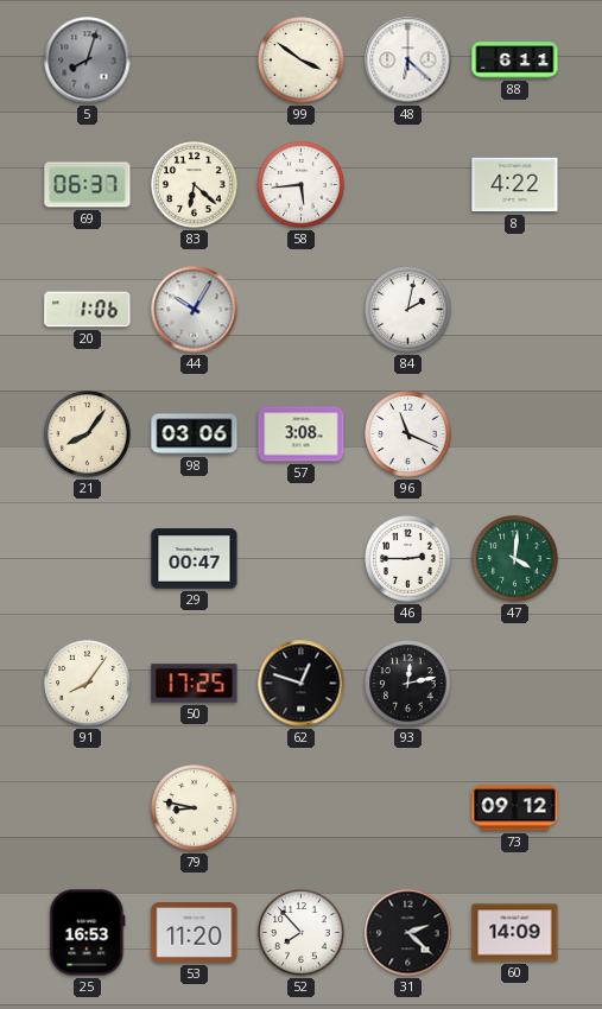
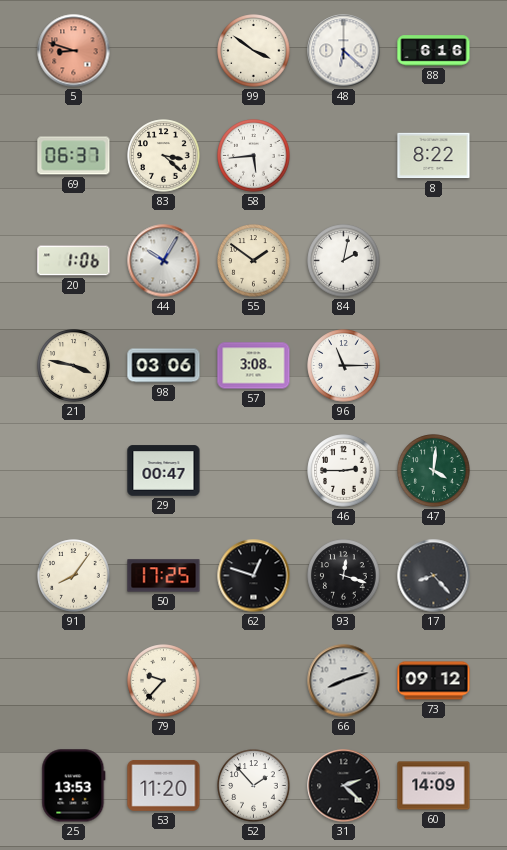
5: 8:03 -> 8:48
5 dial: grey -> salmon
88: 6:11 -> 6:16
83: 6:22 -> 3:22
8: 4:22 -> 8:22
55: none -> 1:51
21: 8:06 -> 3:47
96: 11:19 -> 11:15
93: 12:13 -> 12:18
17: none -> 8:23
79: 8:47 -> 9:37
66: none -> 8:12
25: 16:53 -> 13:53
52: 7:53 -> 1:53
